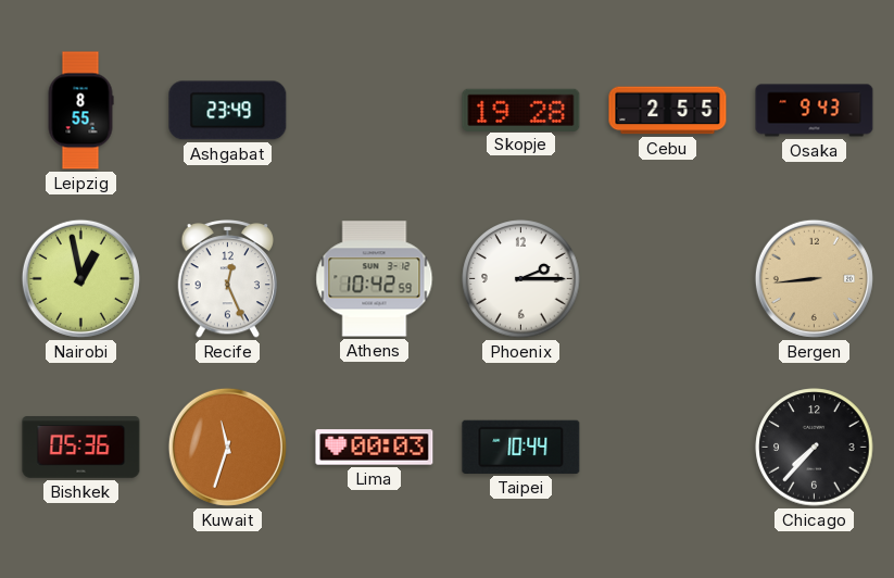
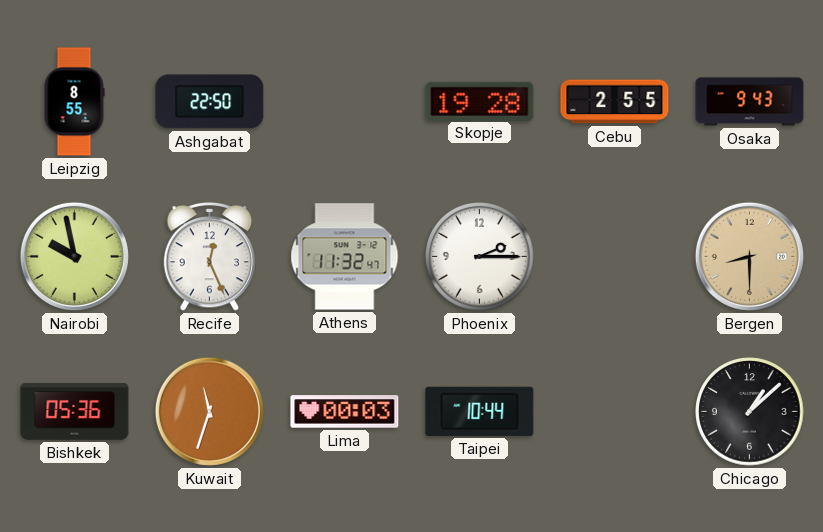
Ashgabat: 23:49 -> 22:50
Nairobi: 12:58 -> 9:58
Athens: 10:42 -> 11:32
Bergen: 8:44 -> 8:30
Chicago: 7:37 -> 1:08
